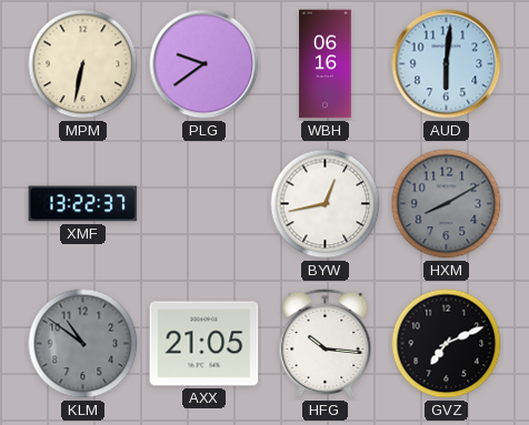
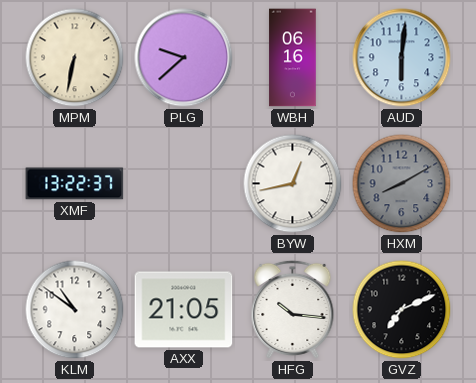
PLG: 9:39 -> 9:38
KLM dial: grey -> white
